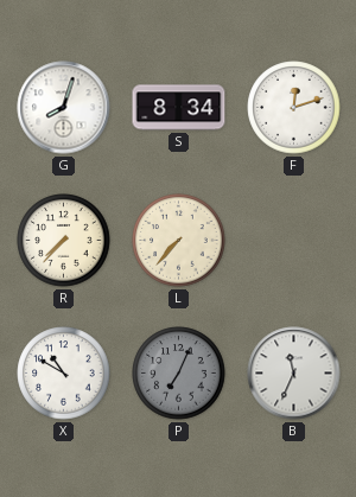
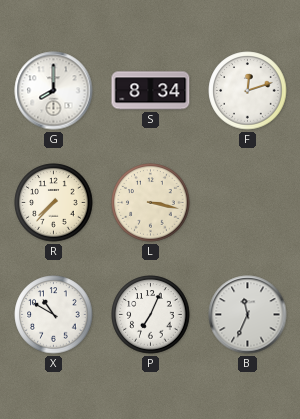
G: 8:03 -> 8:00
L: 7:37 -> 3:17
P dial: grey -> white
